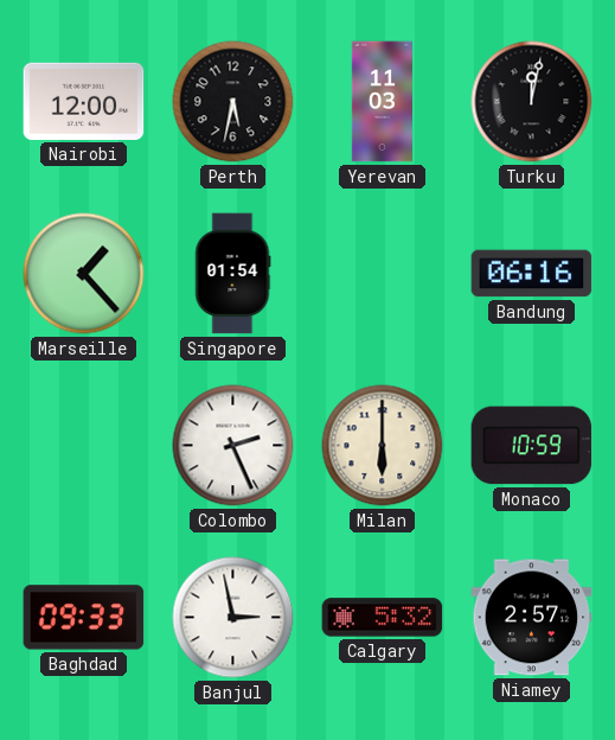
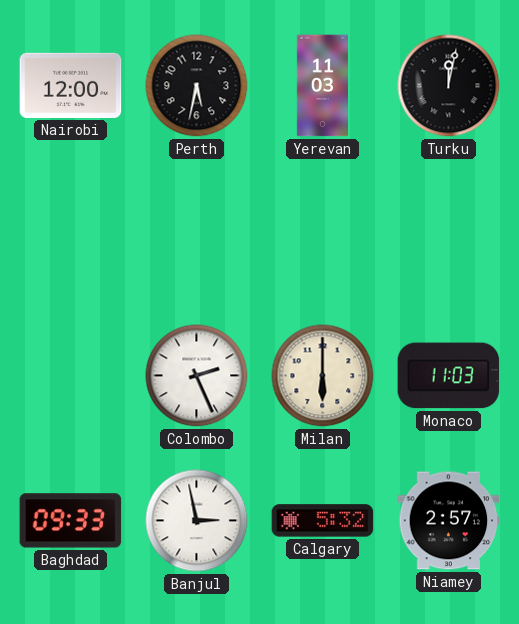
Marseille: 1:23 -> none
Singapore: 01:54 -> none
Bandung: 06:16 -> none
Monaco: 10:59 -> 11:03
